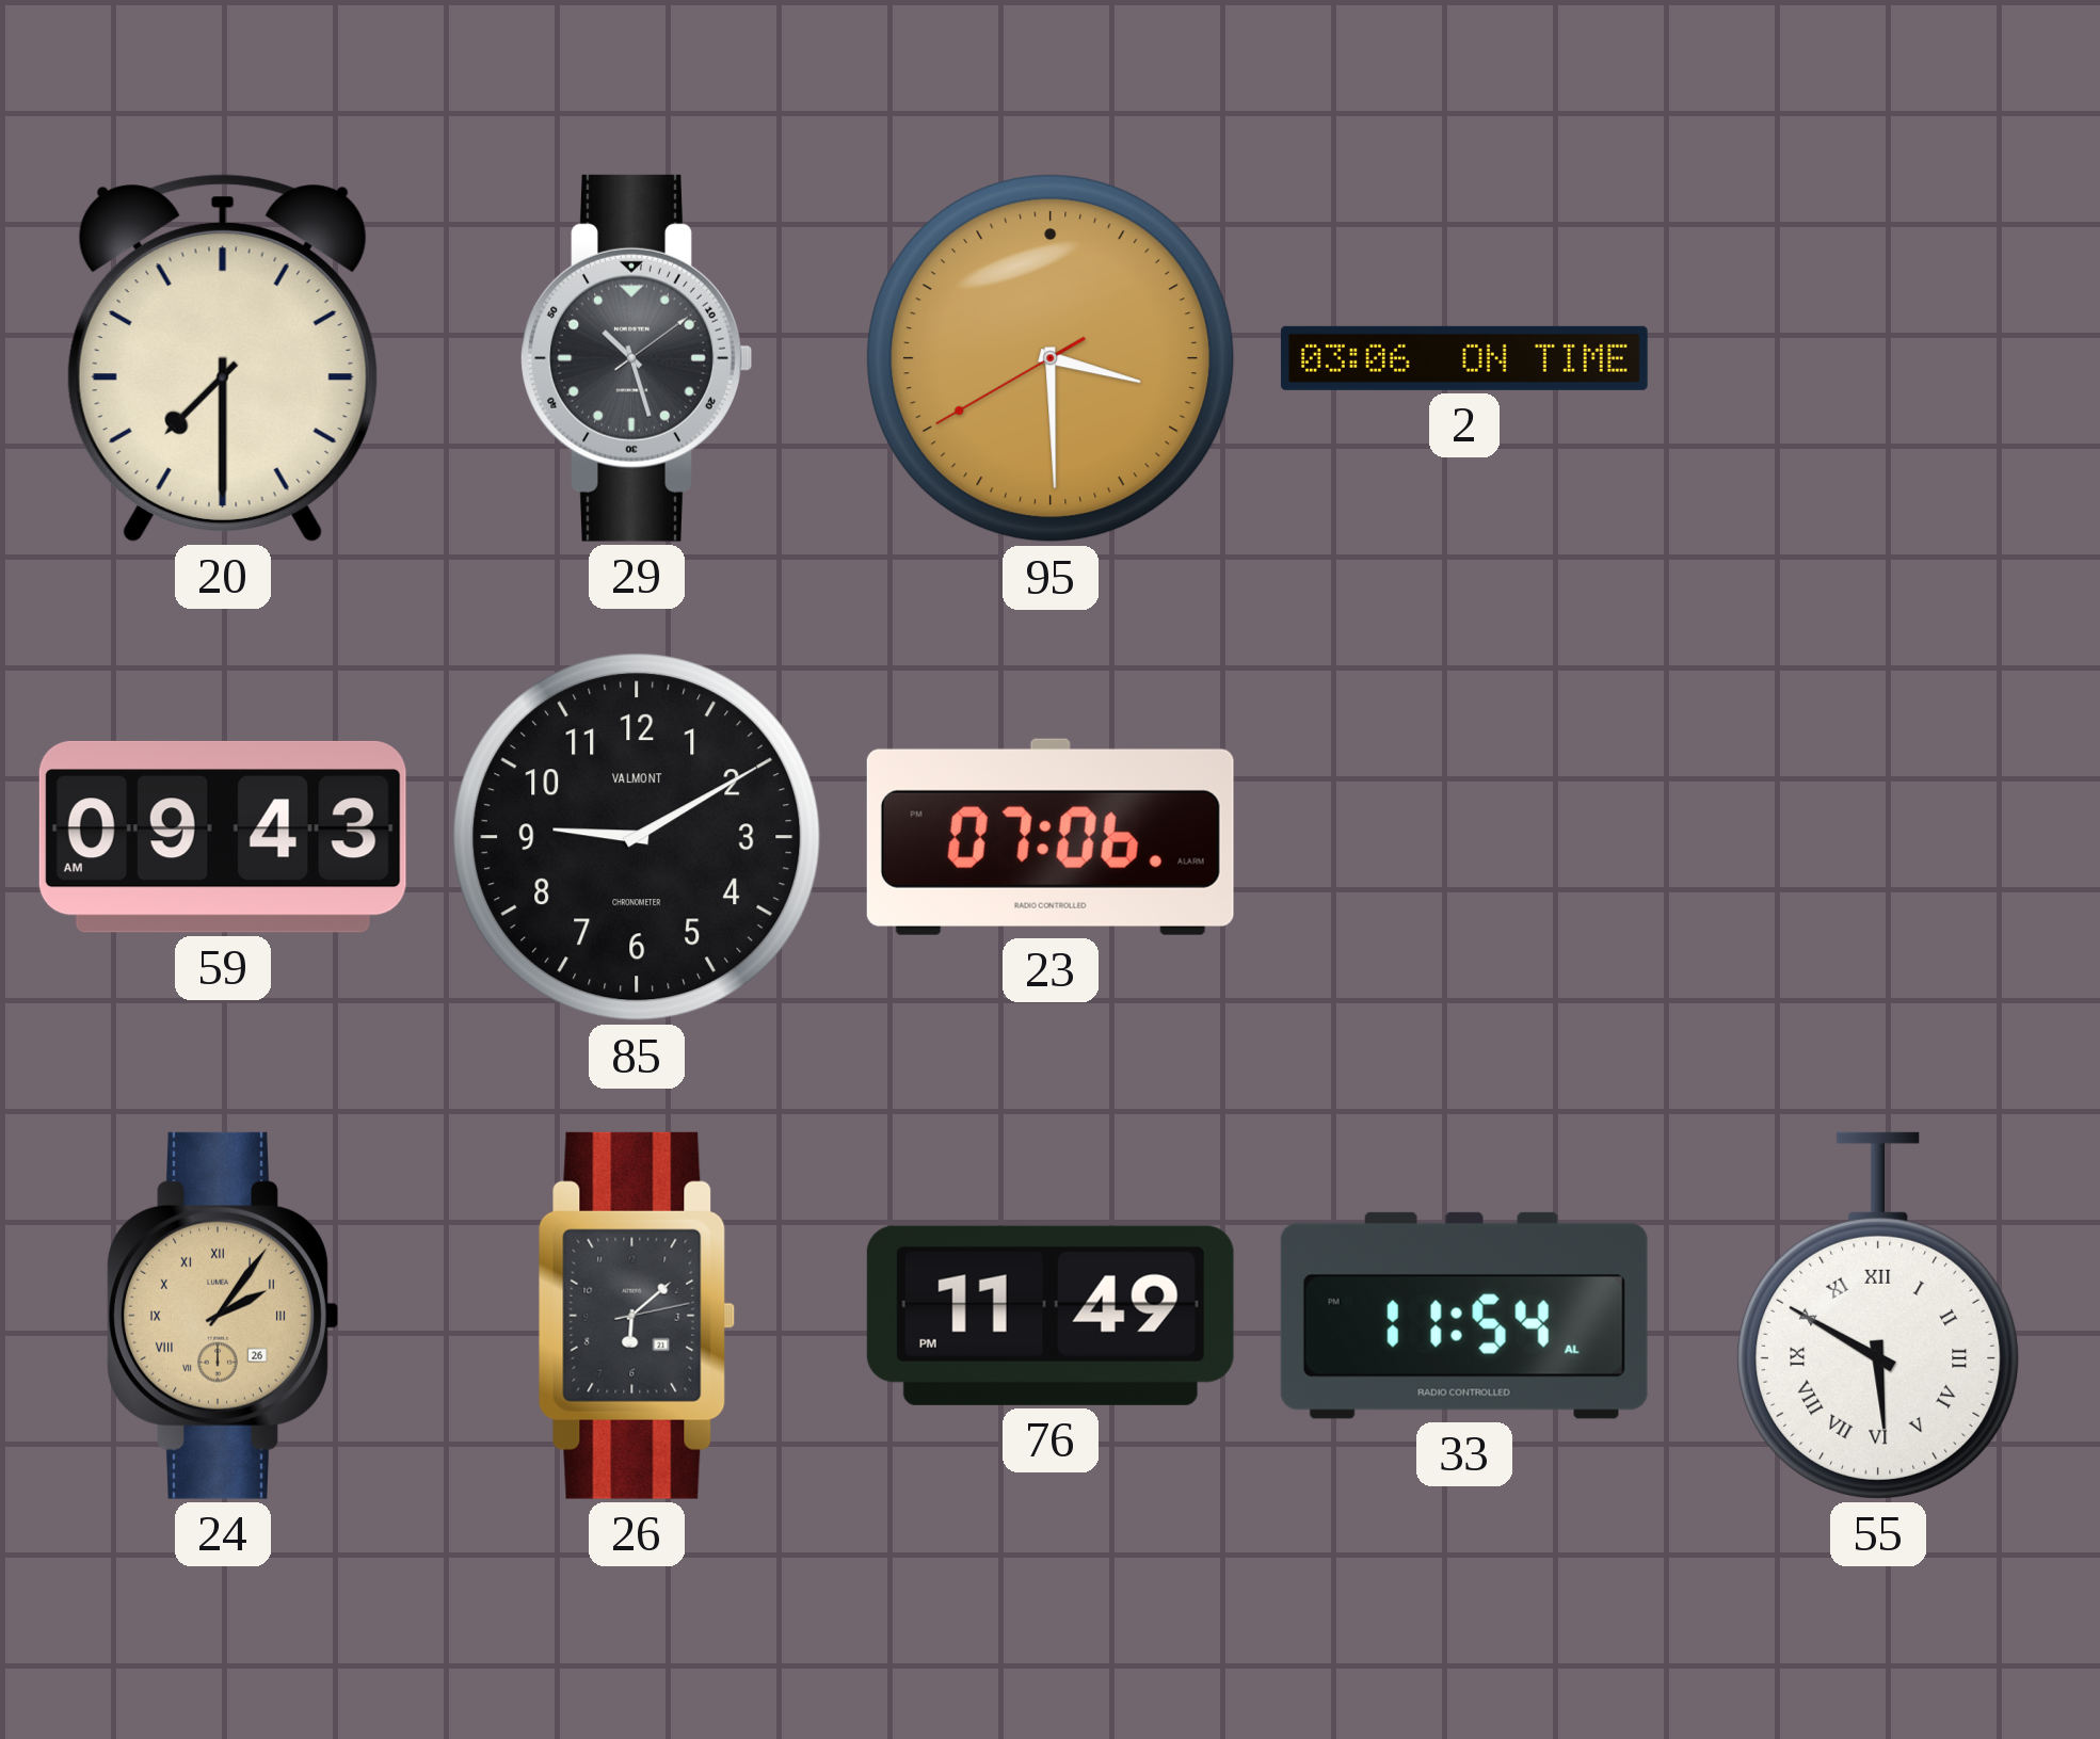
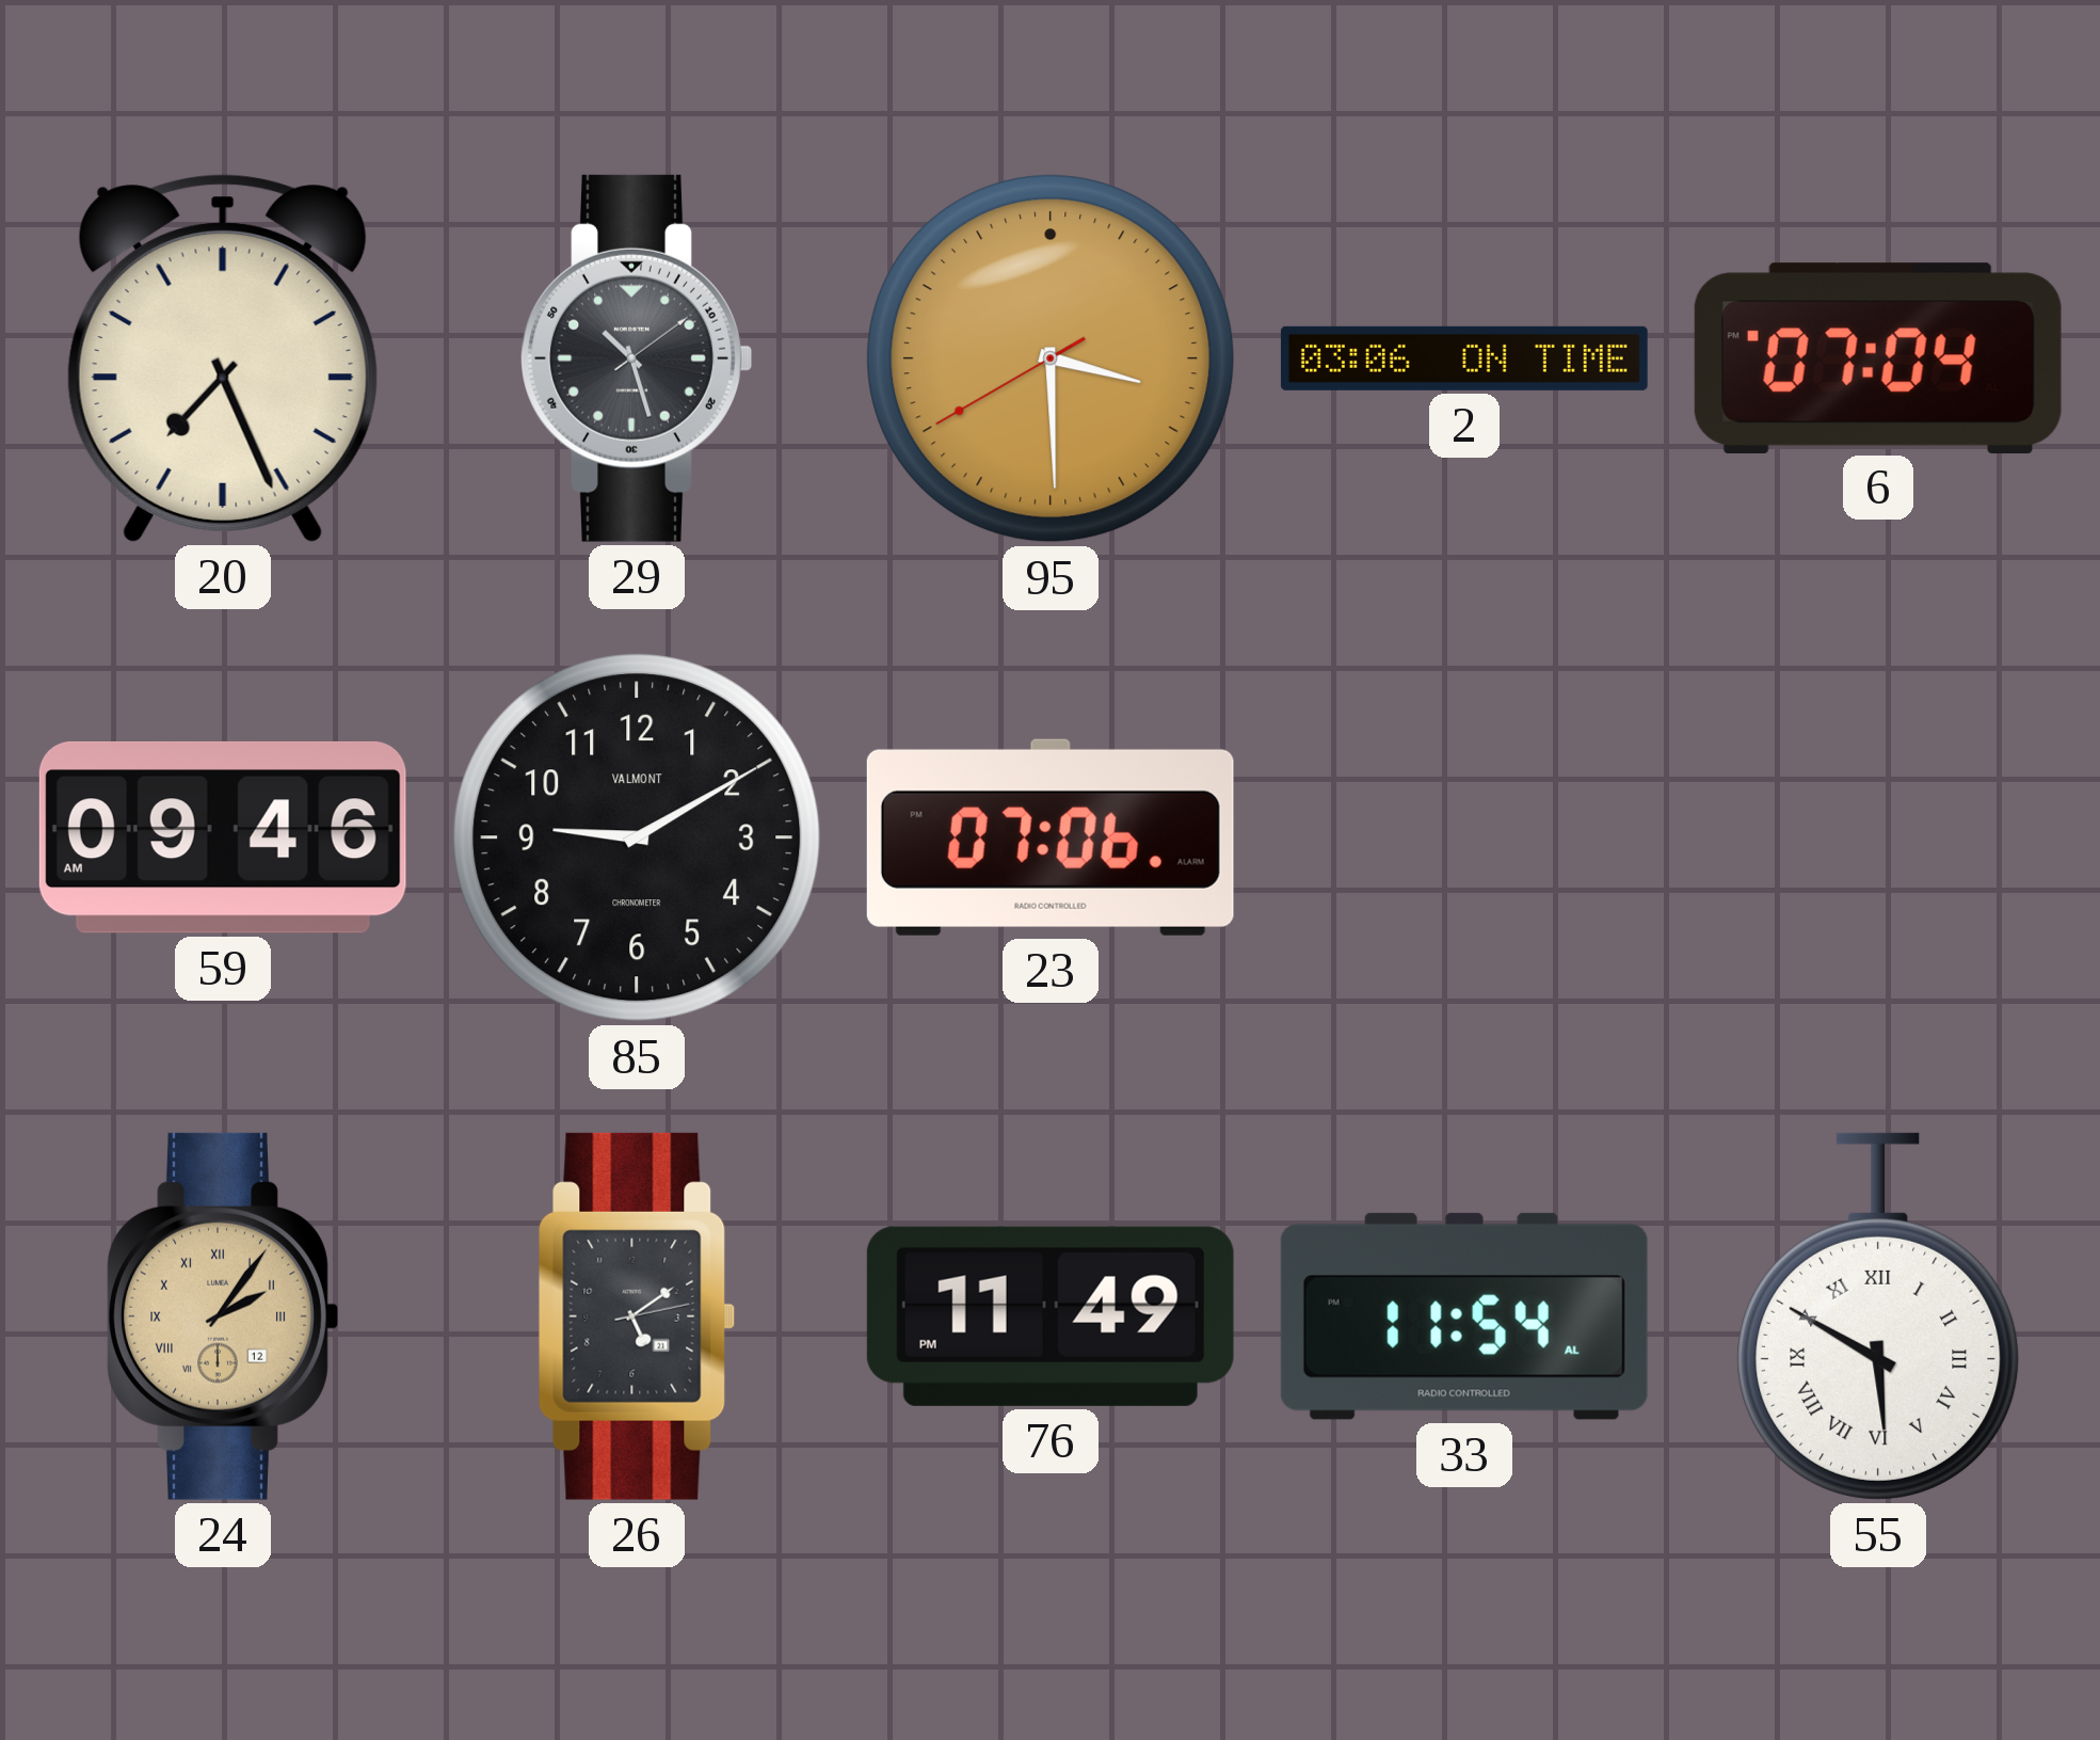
20: 7:30 -> 7:26
6: none -> 07:04
59: 09:43 -> 09:46
24 date: 26 -> 12
26: 6:08 -> 5:09
